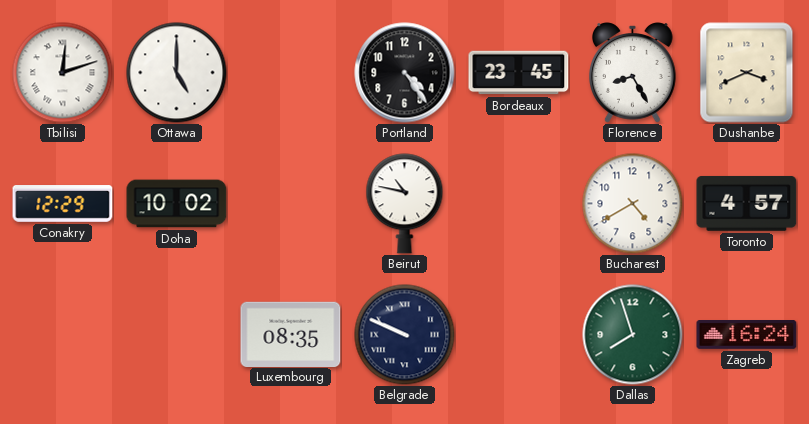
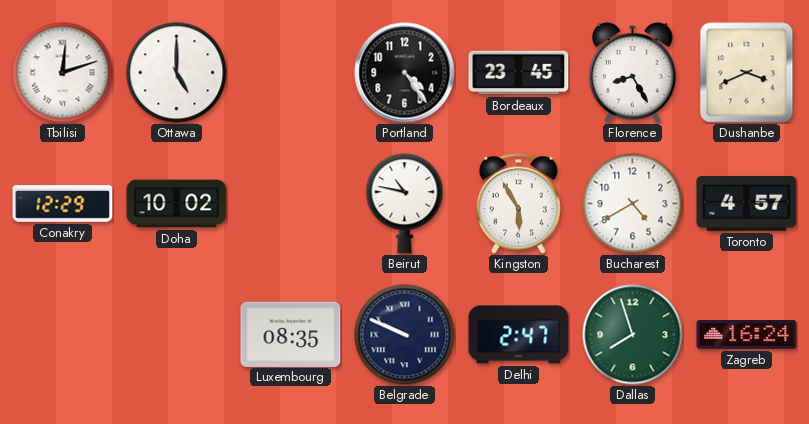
Kingston: none -> 5:55
Delhi: none -> 2:47
